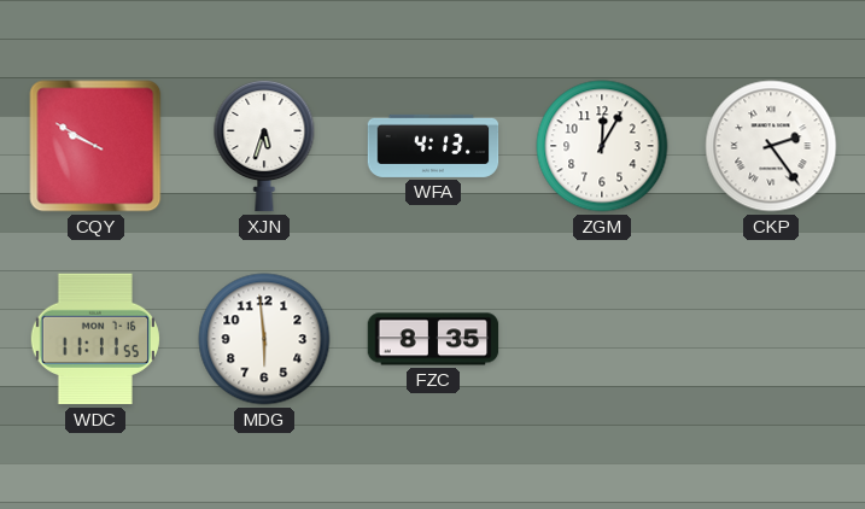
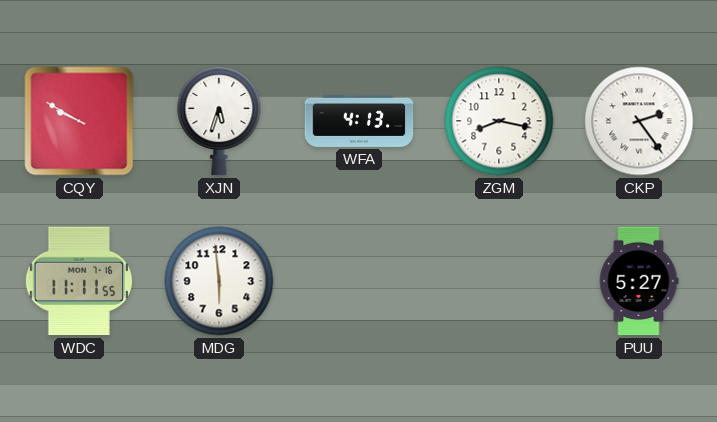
ZGM: 12:05 -> 8:17
FZC: 8:35 -> none
PUU: none -> 5:27
